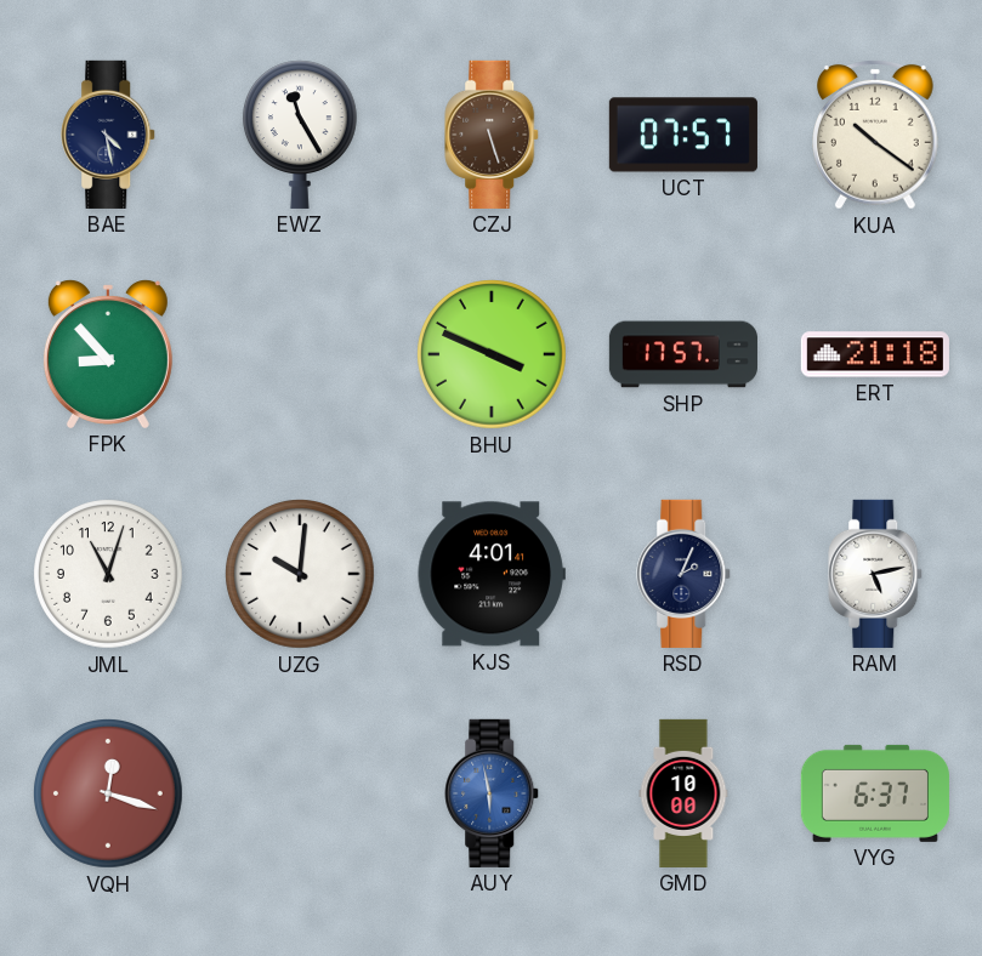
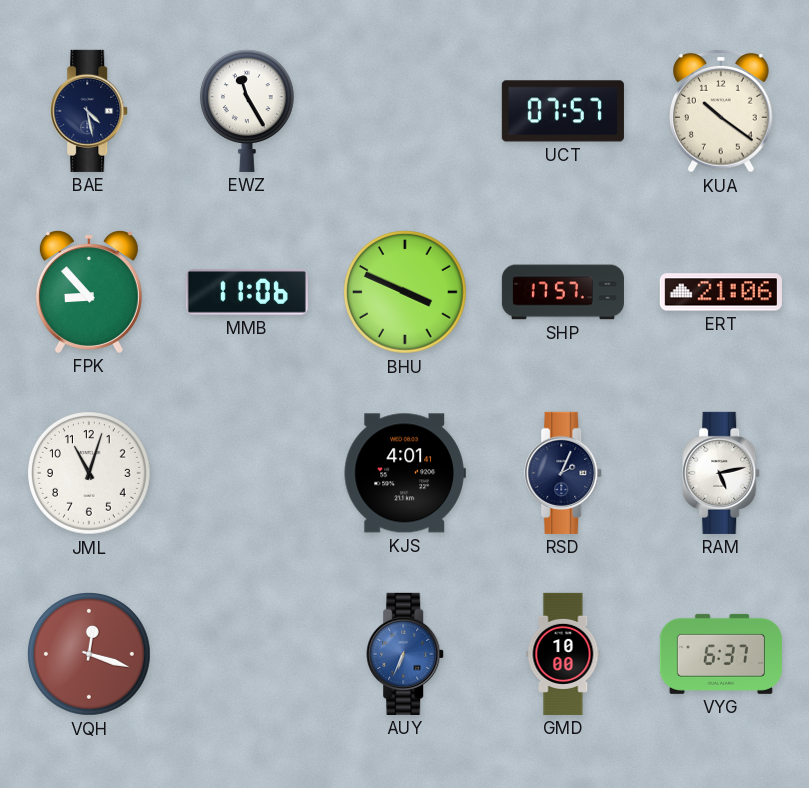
CZJ: 5:27 -> none
MMB: none -> 11:06
ERT: 21:18 -> 21:06
UZG: 10:01 -> none
AUY: 5:58 -> 6:34
